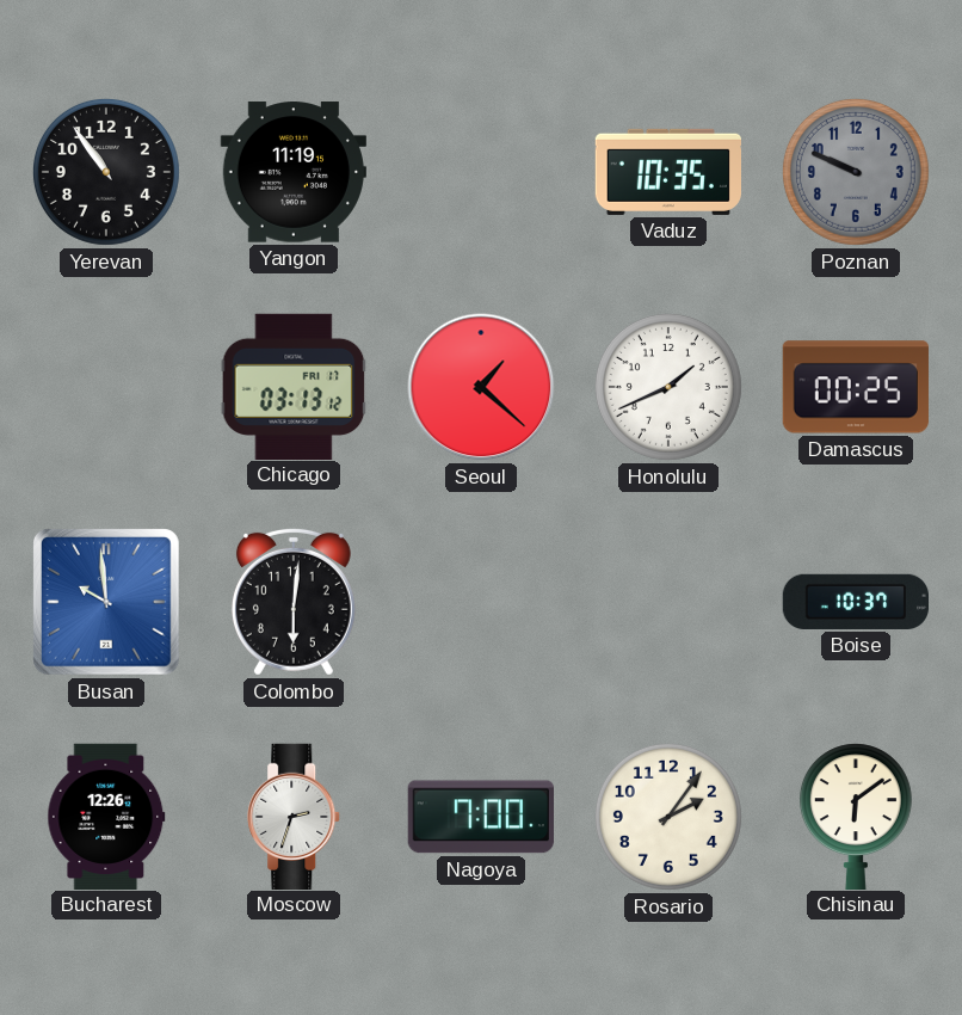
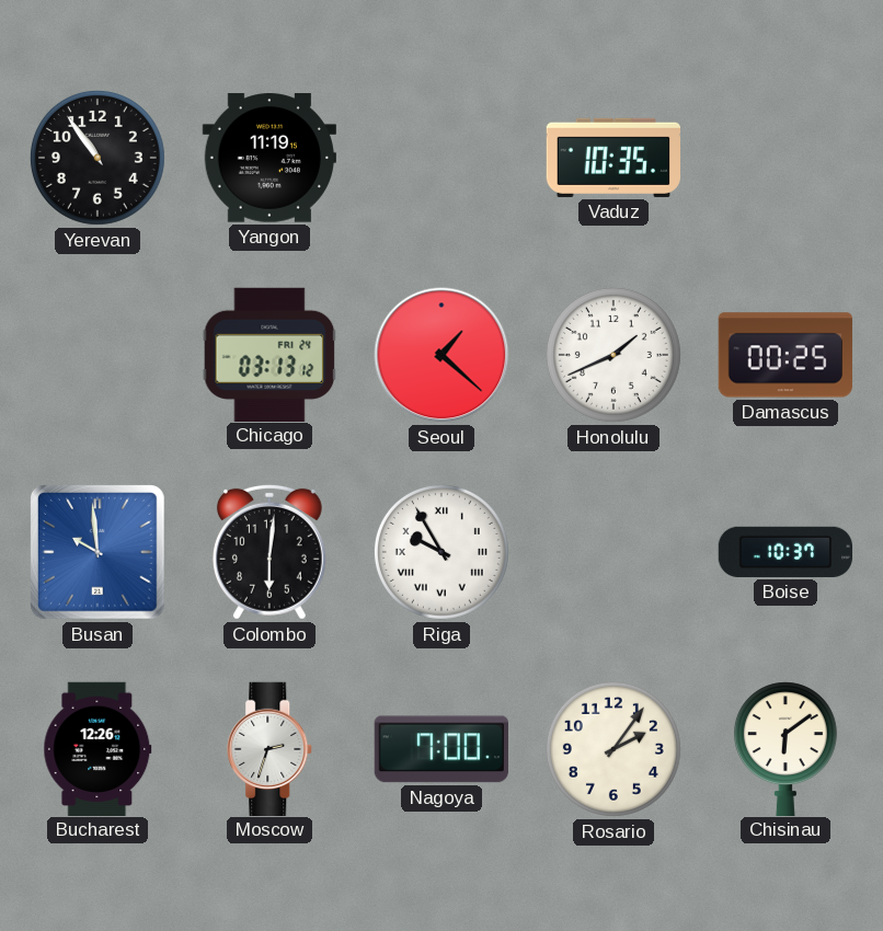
Poznan: 9:49 -> none
Chicago date: FRI 17 -> FRI 24
Riga: none -> 9:55
